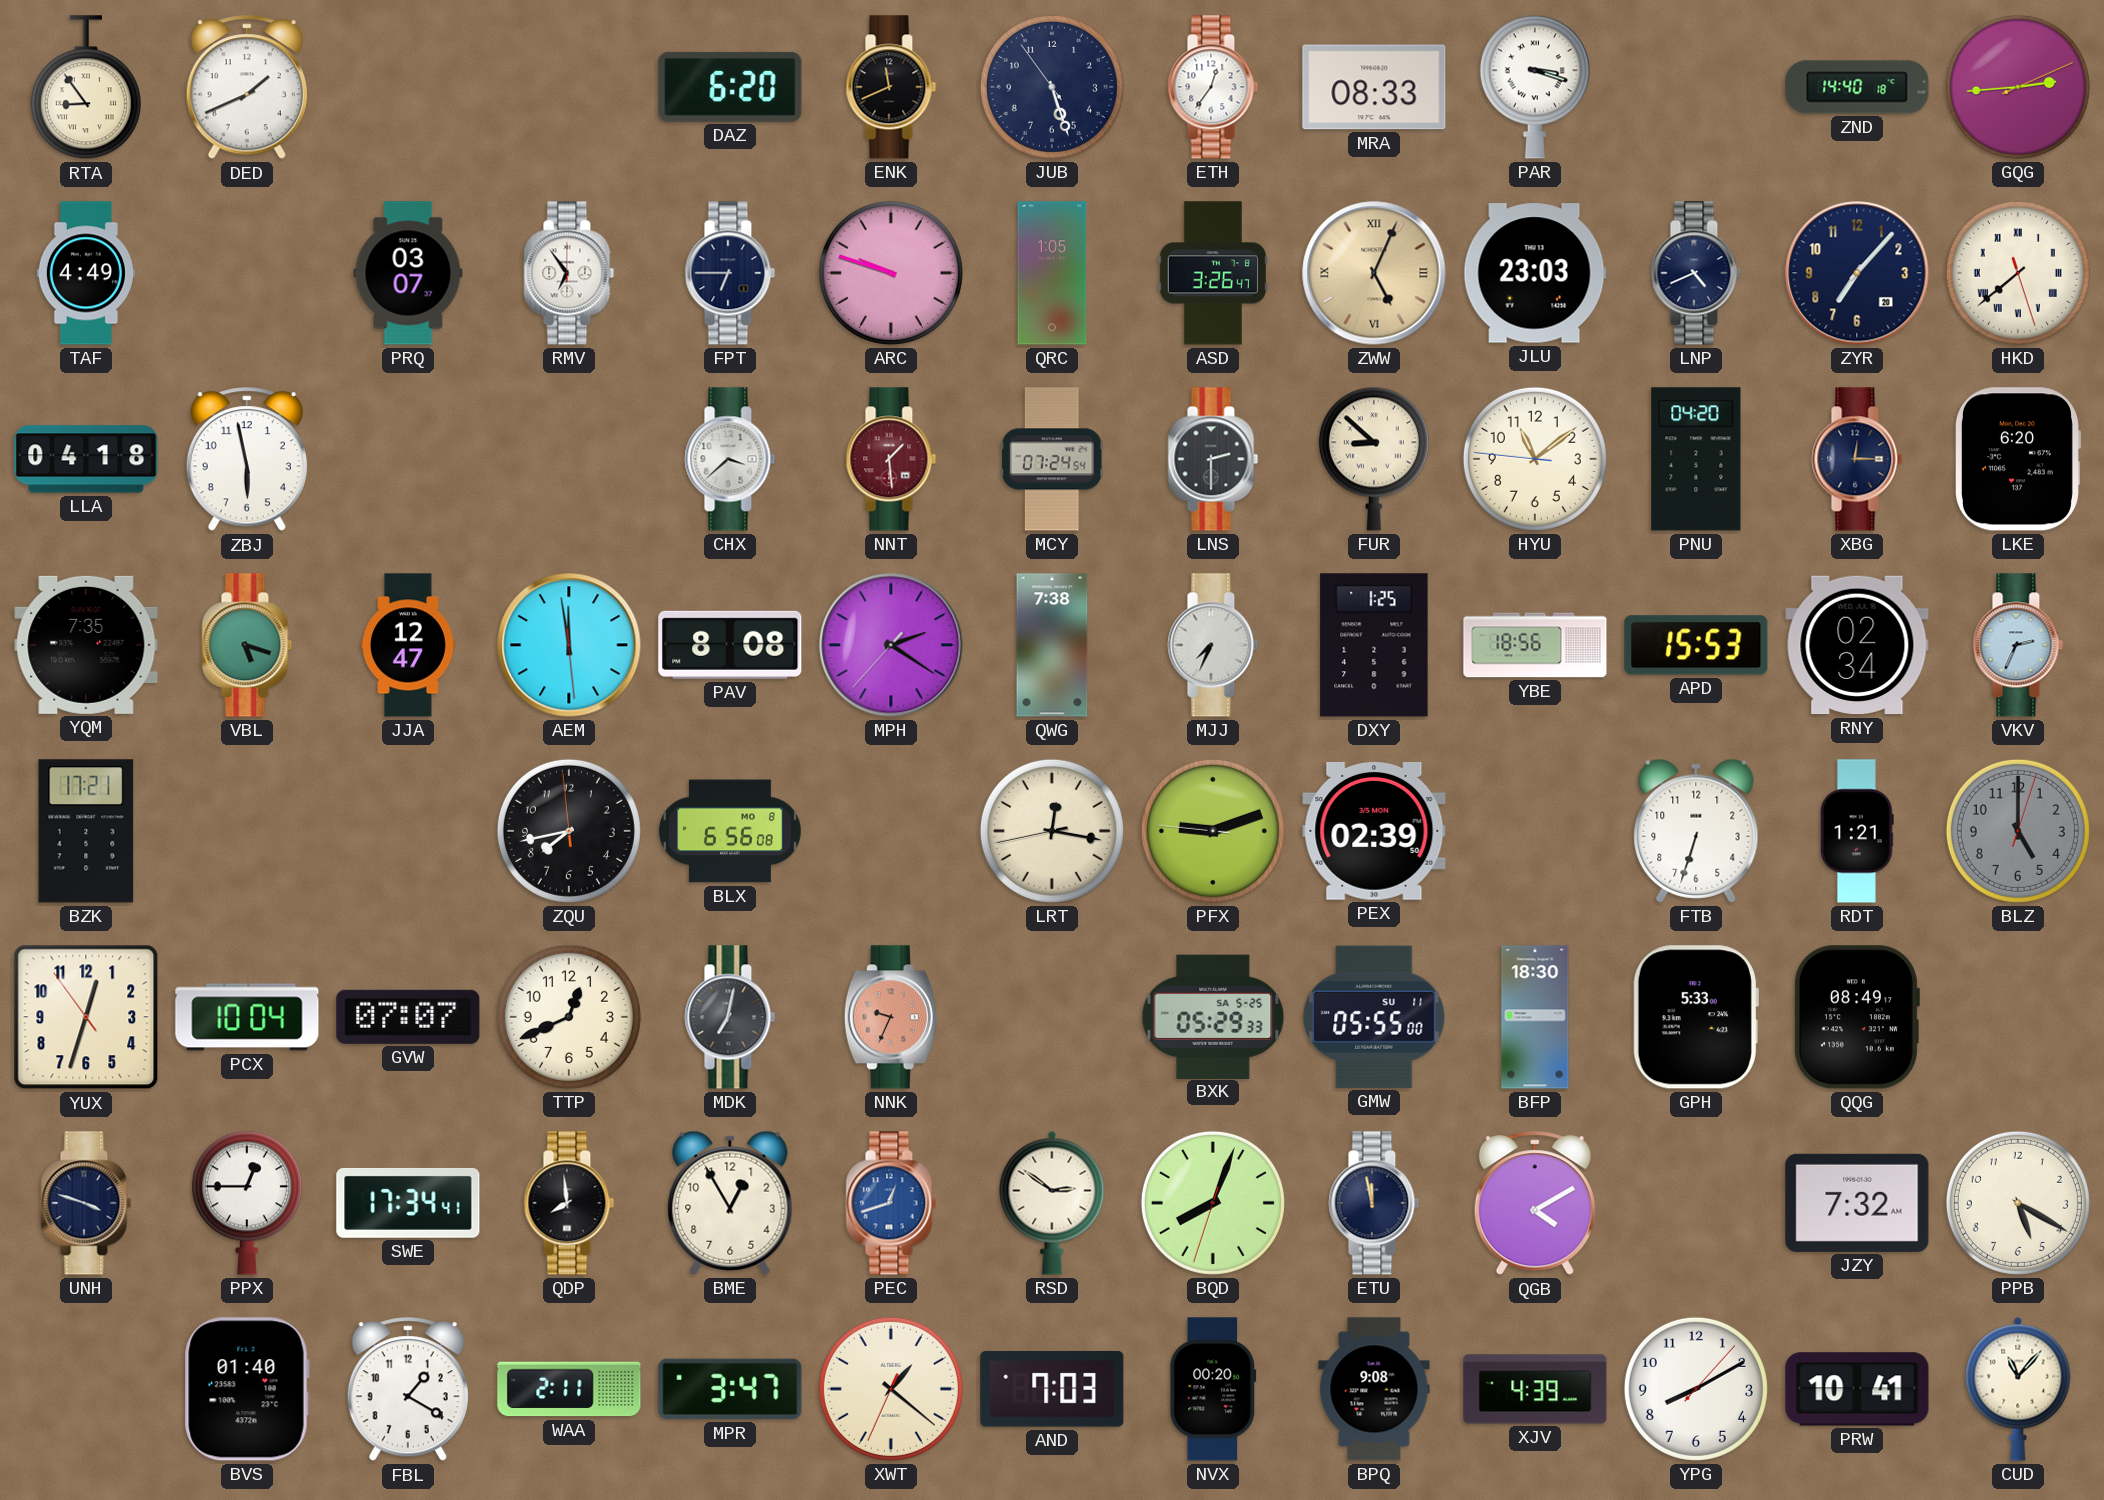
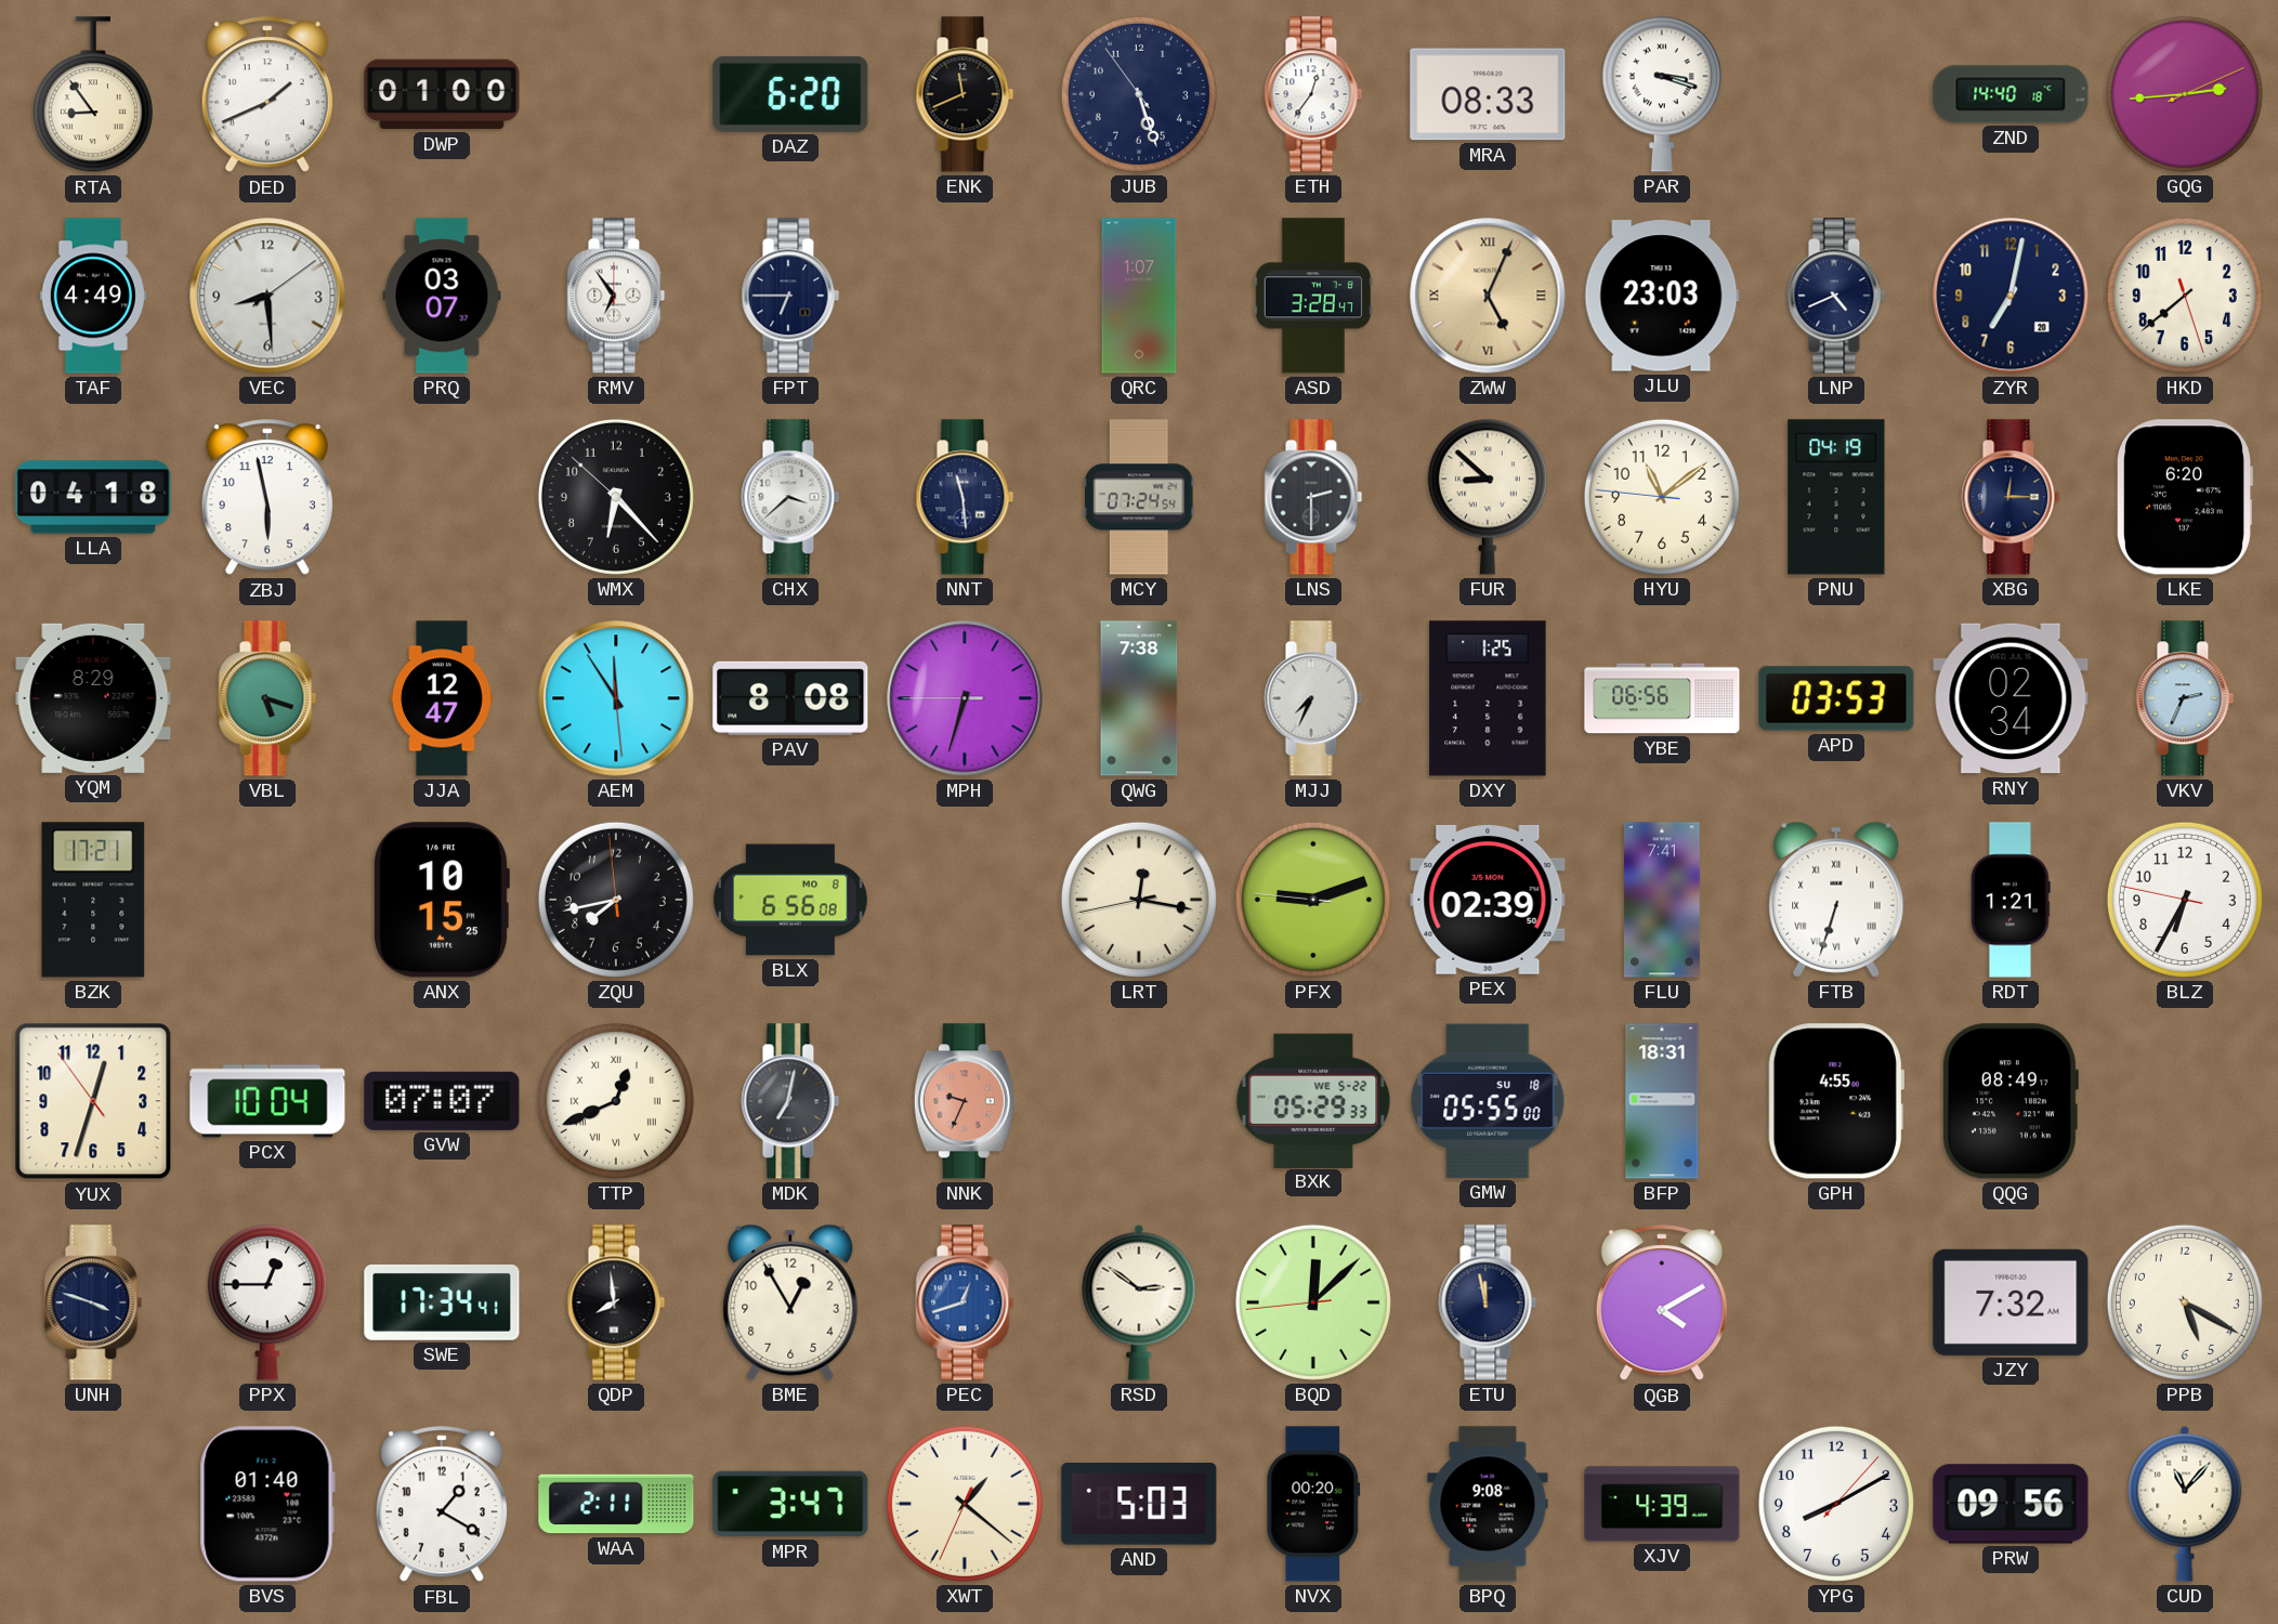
DWP: none -> 01:00
VEC: none -> 8:29
ARC: 9:48 -> none
QRC: 1:05 -> 1:07
ASD: 3:26 -> 3:28
ZYR: 7:07 -> 7:02
HKD numerals: Roman -> Arabic
WMX: none -> 6:22
NNT: 1:29 -> 11:29
NNT dial: burgundy -> navy
PNU: 04:20 -> 04:19
YQM: 7:35 -> 8:29
AEM: 11:58 -> 11:54
MPH: 2:20 -> 6:32
YBE: 18:56 -> 06:56
APD: 15:53 -> 03:53
ANX: none -> 10:15
FLU: none -> 7:41
FTB numerals: Arabic -> Roman
BLZ: 5:00 -> 6:34
BLZ dial: grey -> white
TTP numerals: Arabic -> Roman
BXK date: SA 5-25 -> WE 5-22
GMW date: SU 11 -> SU 18
BFP: 18:30 -> 18:31
GPH: 5:33 -> 4:55
BQD: 8:03 -> 12:07
AND: 7:03 -> 5:03
PRW: 10:41 -> 09:56
